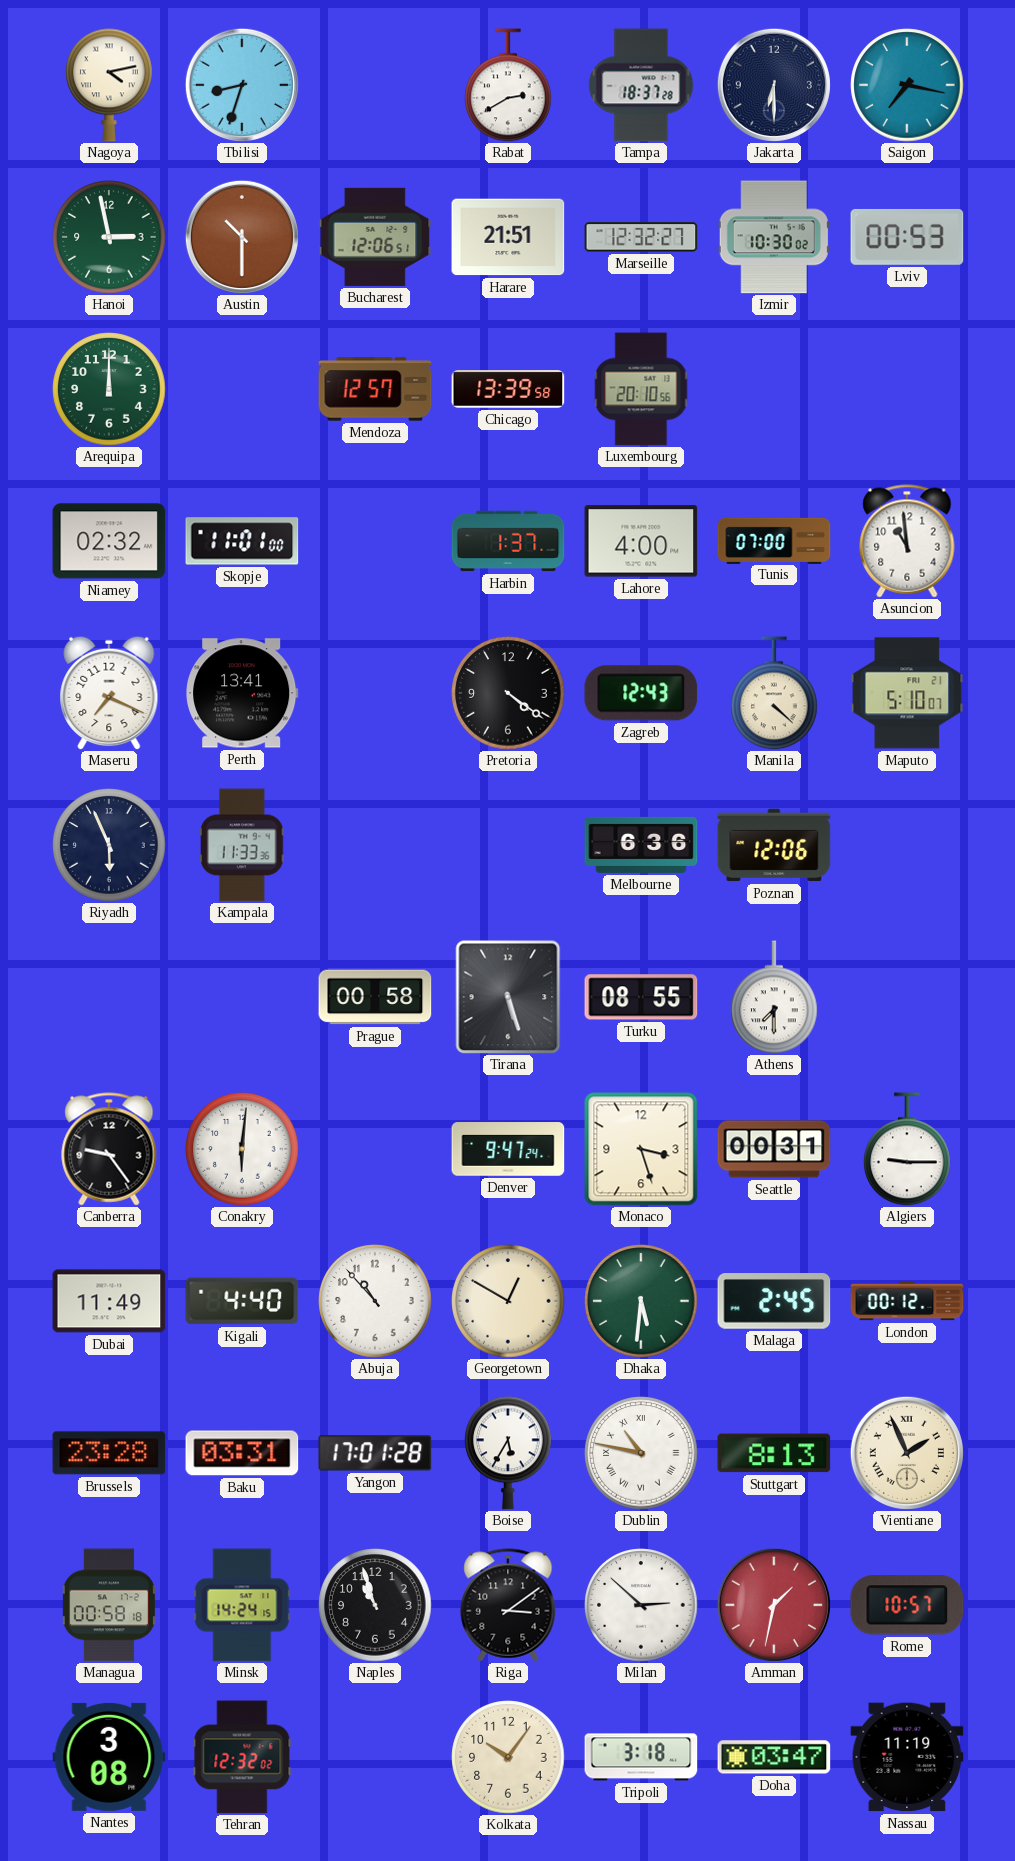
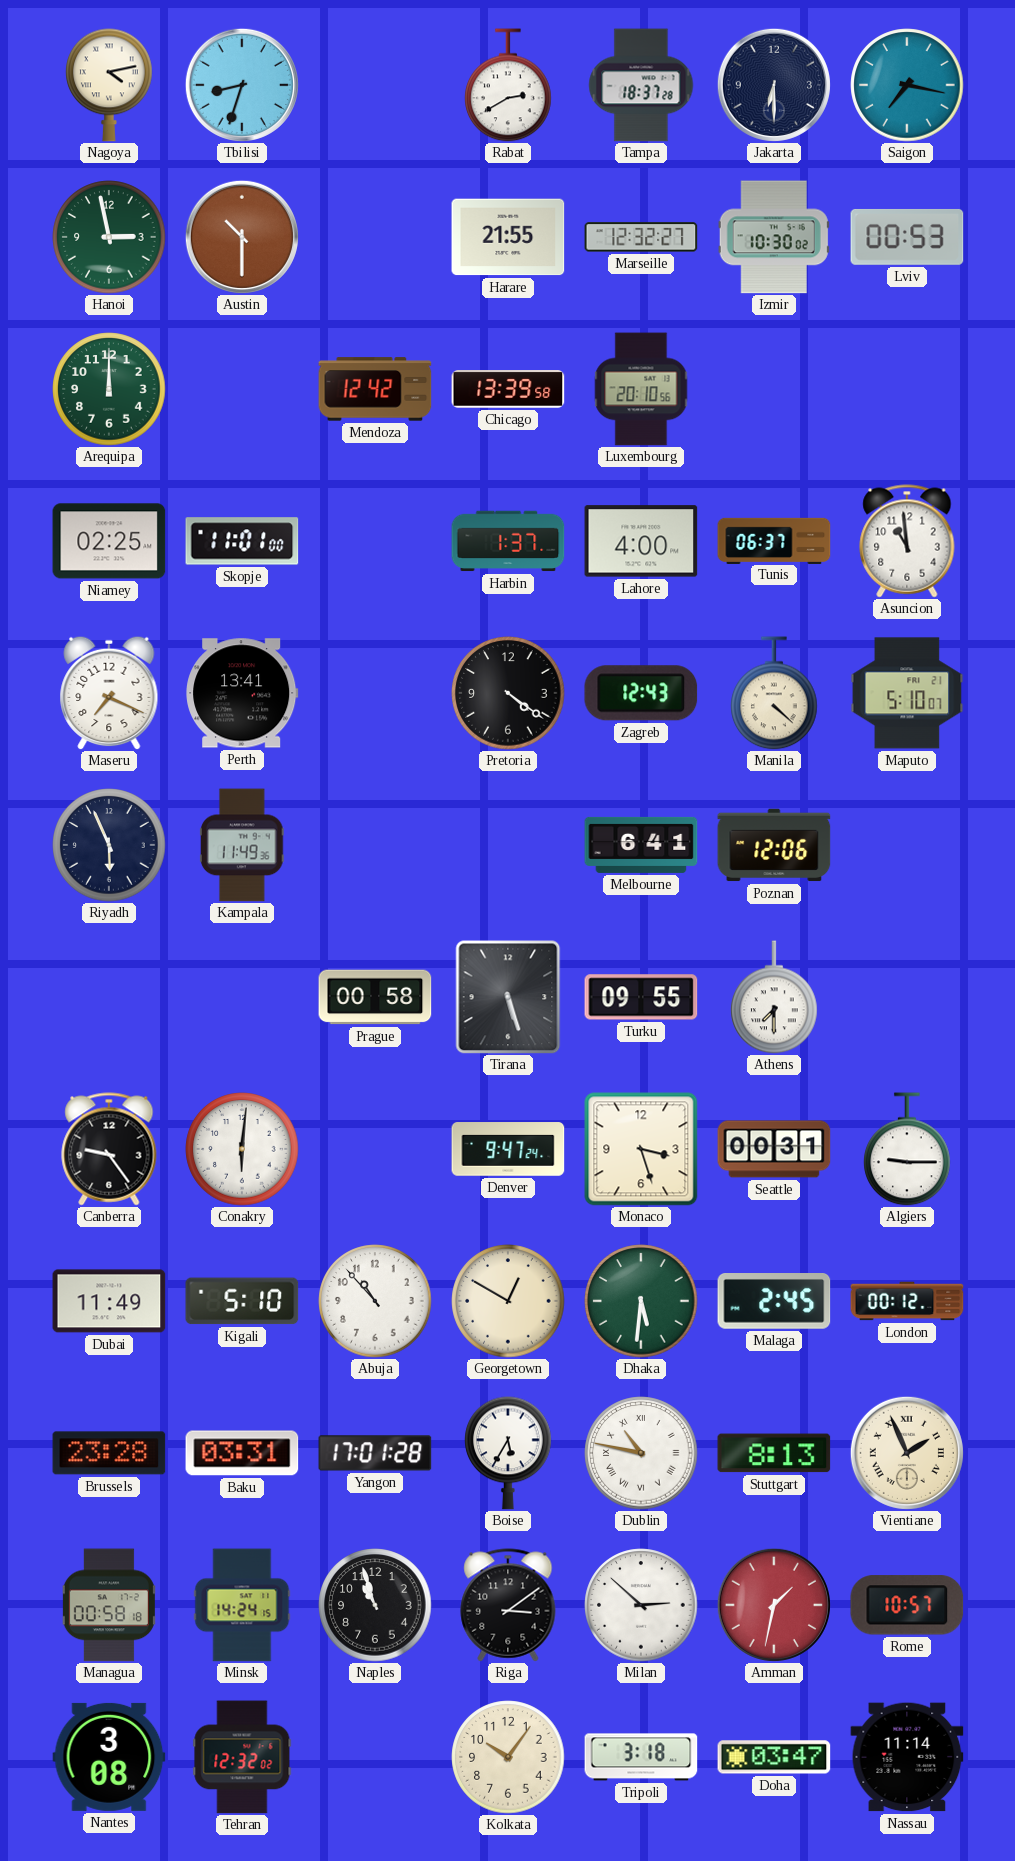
Bucharest: 12:06 -> none
Harare: 21:51 -> 21:55
Mendoza: 12:57 -> 12:42
Niamey: 02:32 -> 02:25
Tunis: 07:00 -> 06:37
Kampala: 11:33 -> 11:49
Melbourne: 6:36 -> 6:41
Turku: 08:55 -> 09:55
Kigali: 4:40 -> 5:10
Nassau: 11:19 -> 11:14
